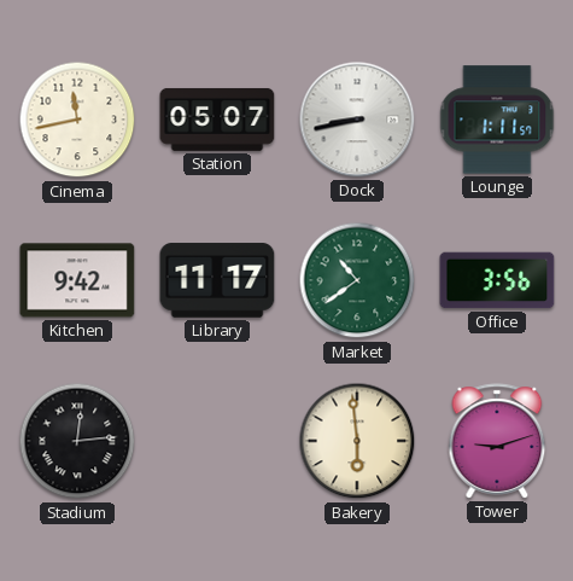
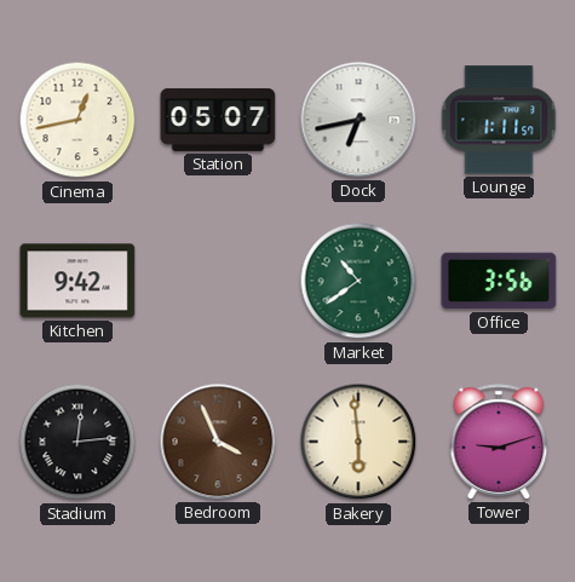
Cinema: 11:43 -> 12:43
Dock: 8:43 -> 6:43
Library: 11:17 -> none
Bedroom: none -> 3:56
